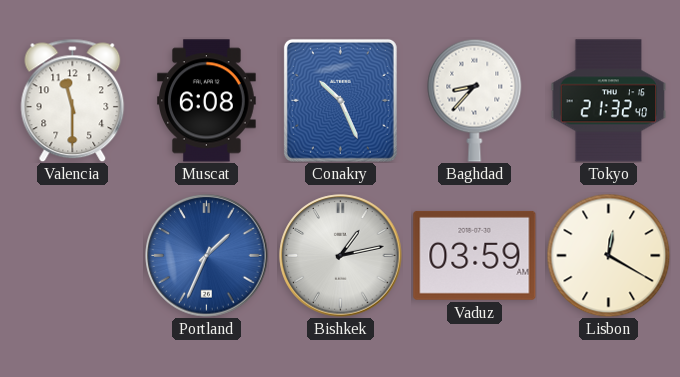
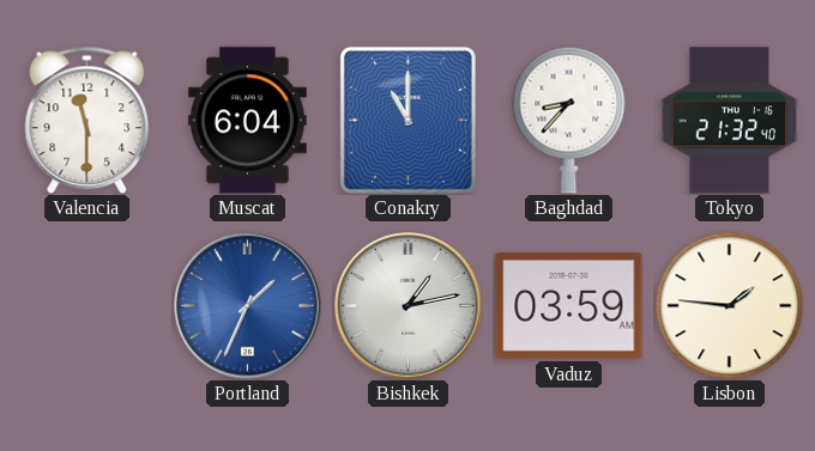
Muscat: 6:08 -> 6:04
Conakry: 10:26 -> 11:00
Lisbon: 12:20 -> 1:46
